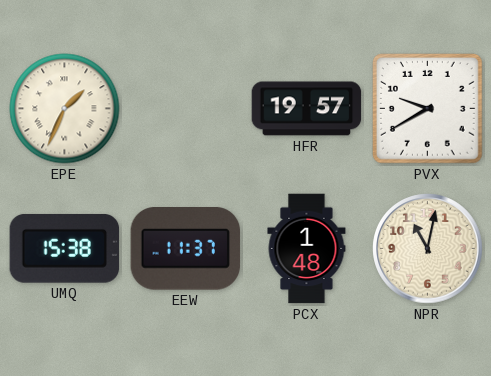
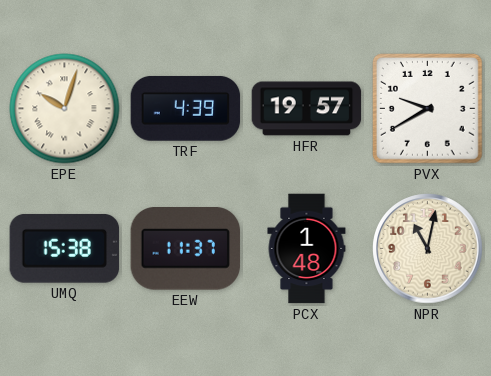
EPE: 1:34 -> 10:03
TRF: none -> 4:39
